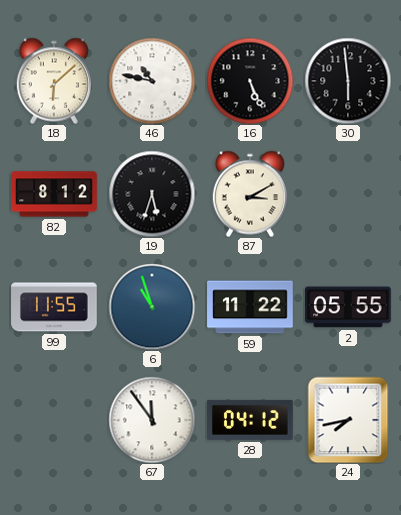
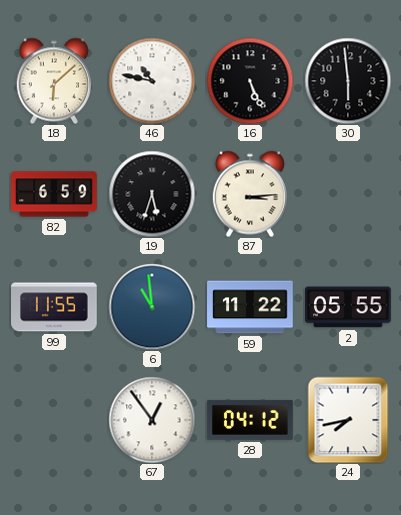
82: 8:12 -> 6:59
87: 3:10 -> 3:14
6: 10:57 -> 10:59
67: 11:54 -> 12:54
